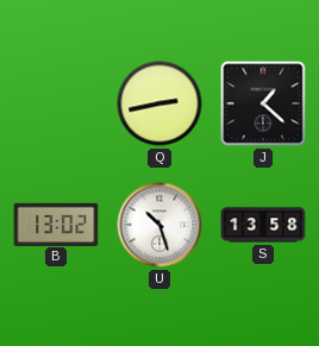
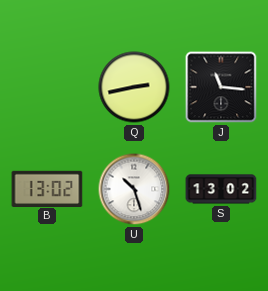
J: 1:22 -> 11:16
S: 13:58 -> 13:02
